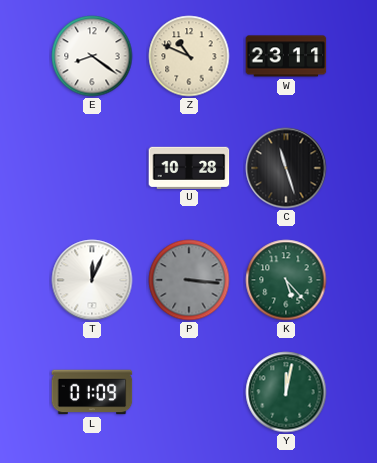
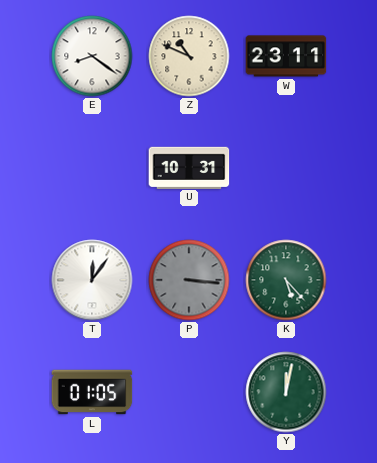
U: 10:28 -> 10:31
C: 11:27 -> none
T: 12:04 -> 12:06
L: 01:09 -> 01:05
